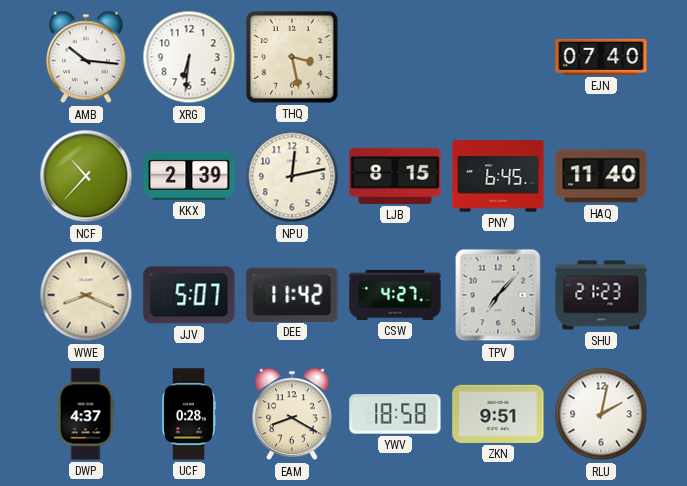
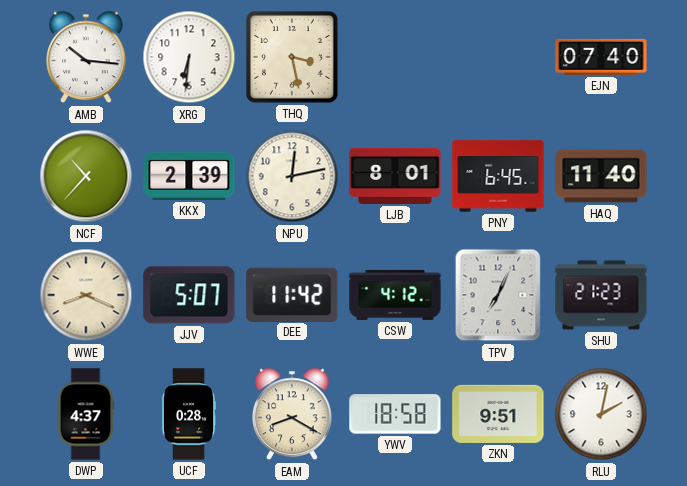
LJB: 8:15 -> 8:01
CSW: 4:27 -> 4:12
TPV: 7:07 -> 7:04
